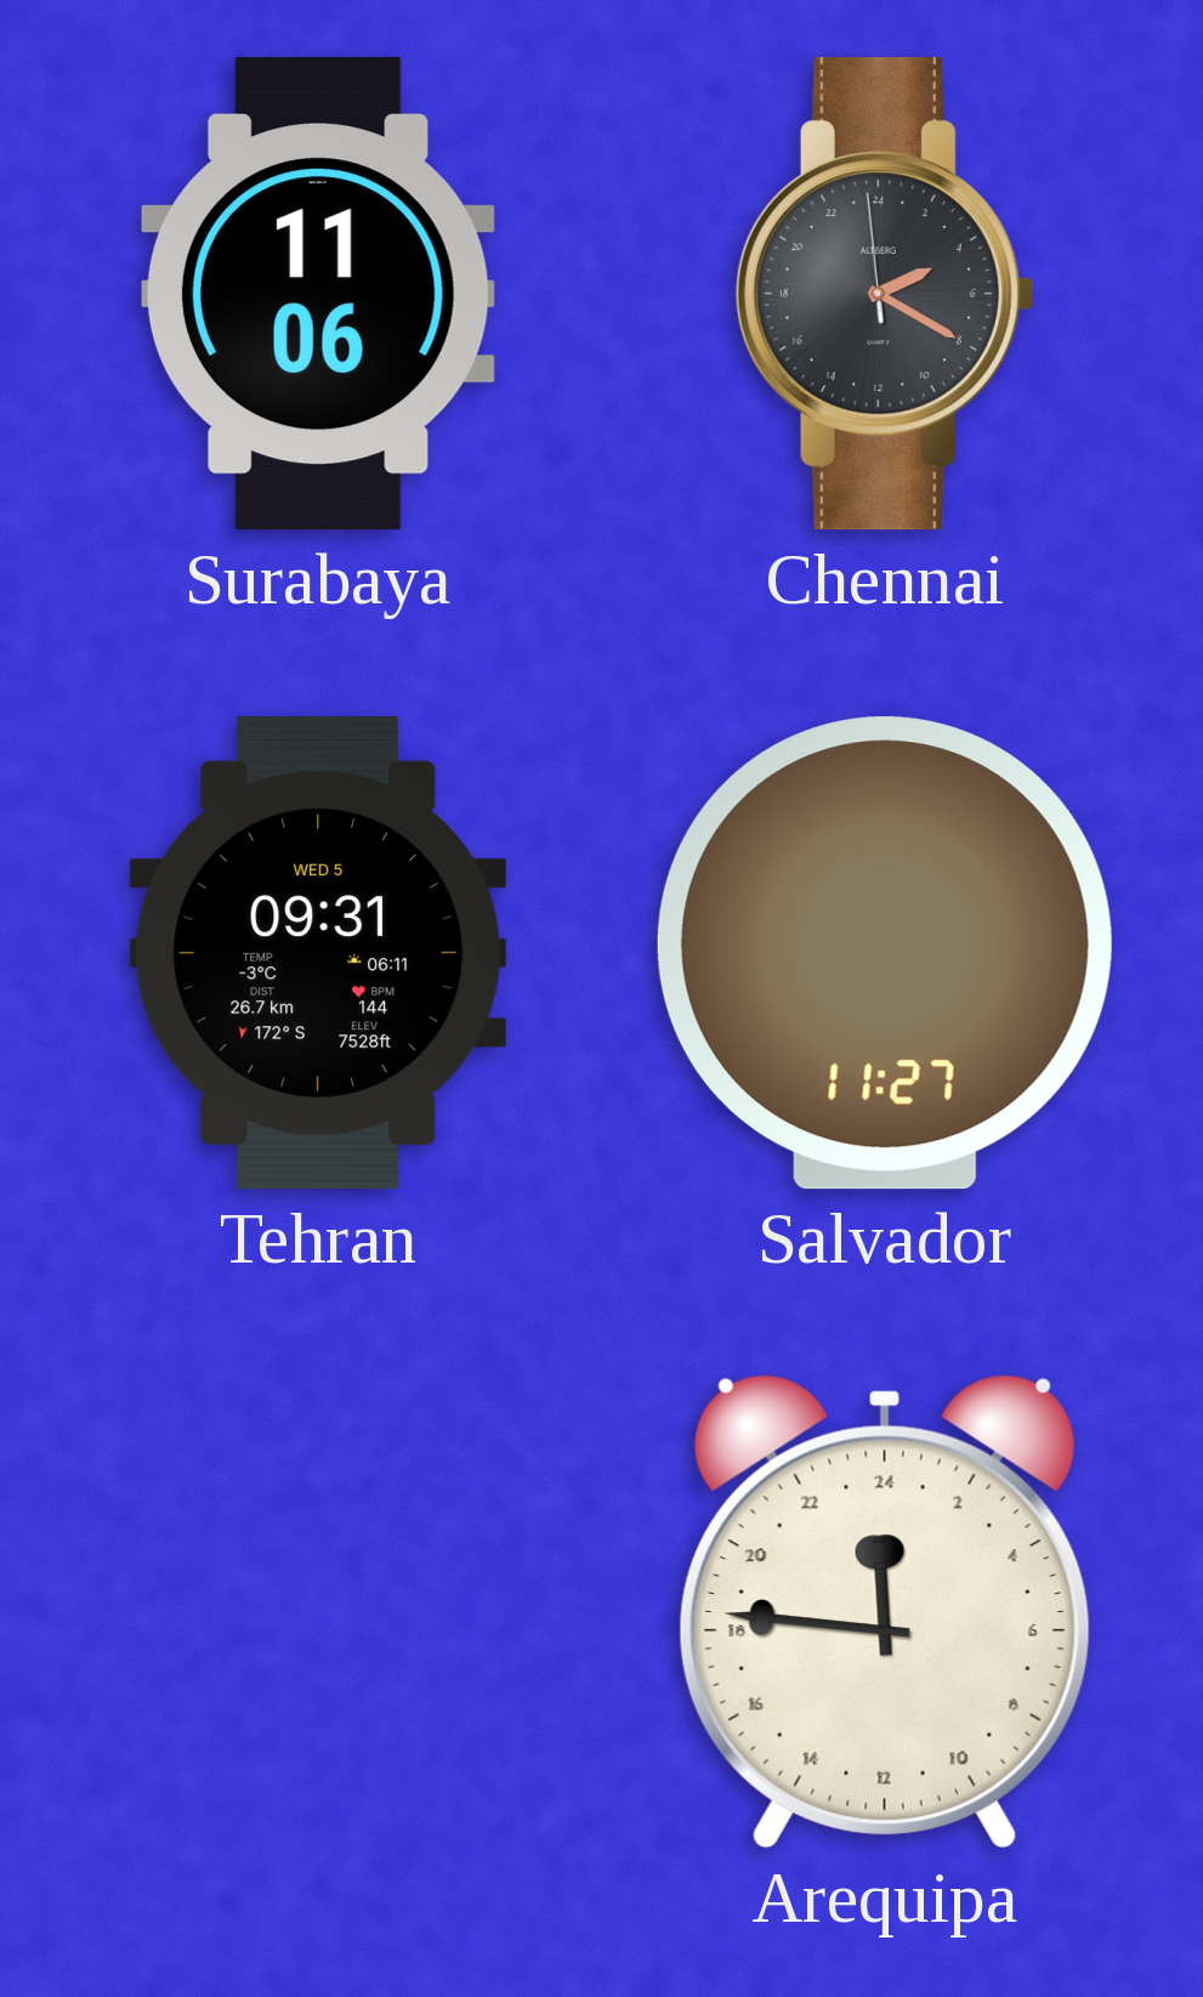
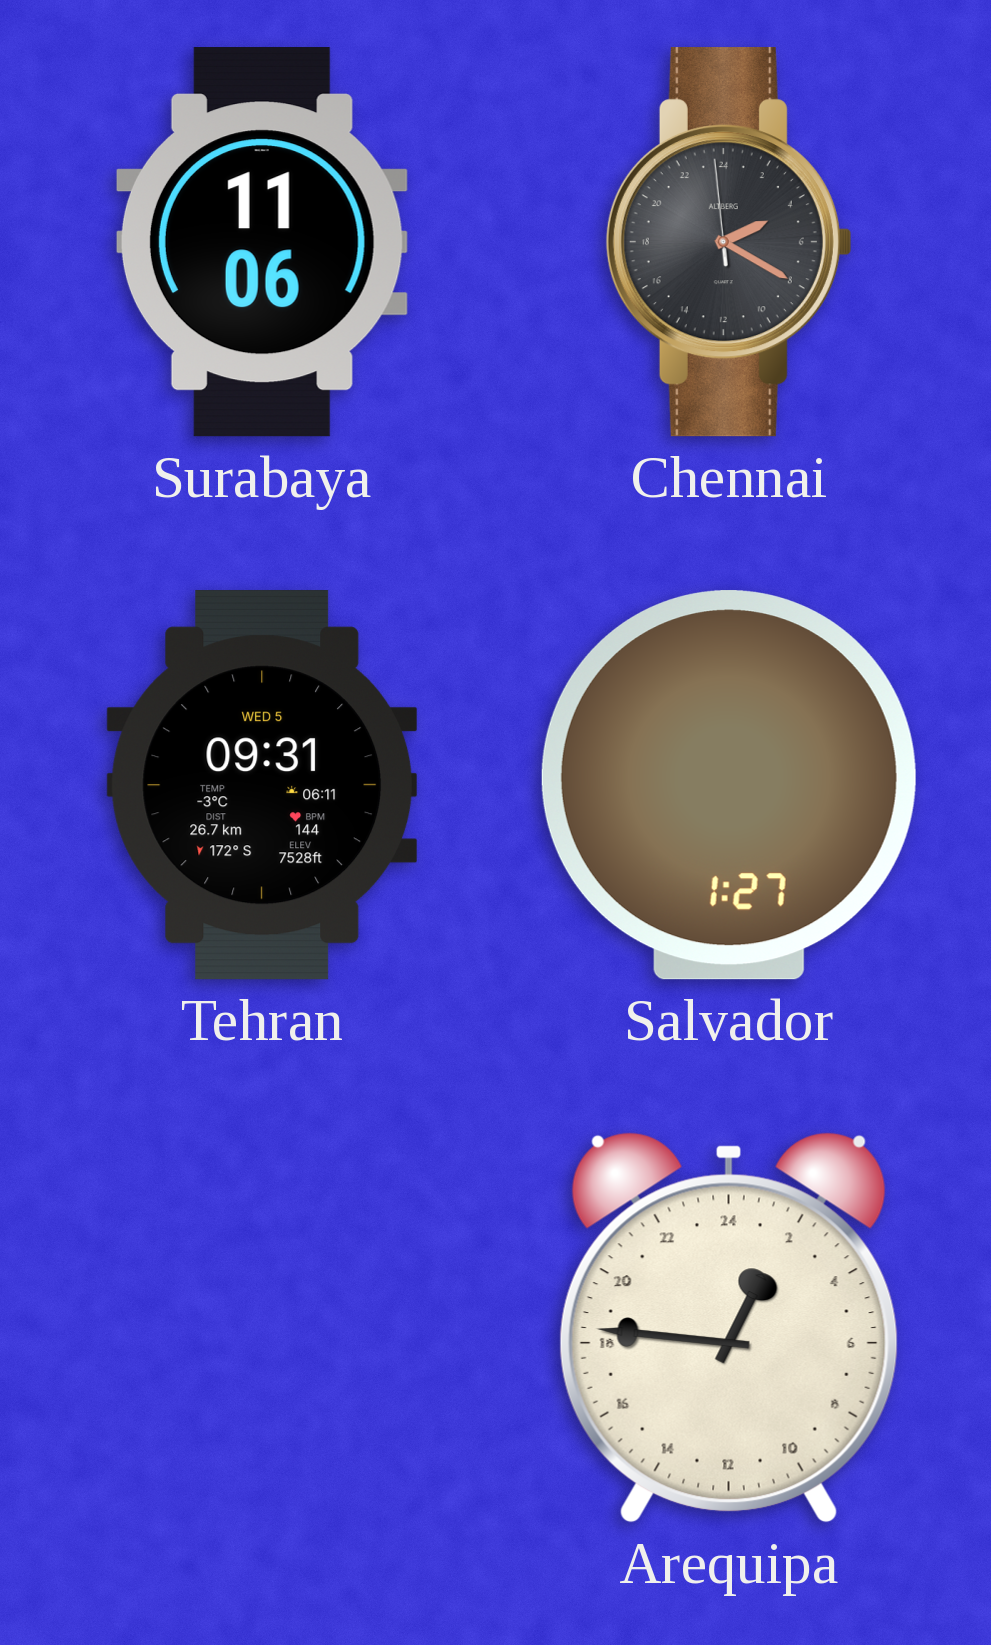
Salvador: 11:27 -> 1:27
Arequipa: 23:46 -> 1:46
